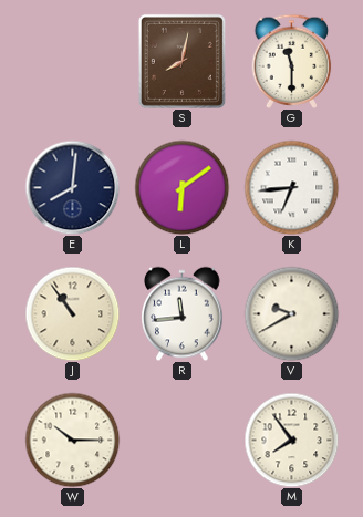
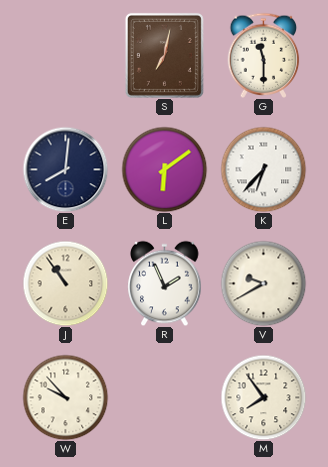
S: 8:02 -> 7:02
K: 6:44 -> 6:37
R: 11:44 -> 1:56
W: 10:15 -> 9:53
